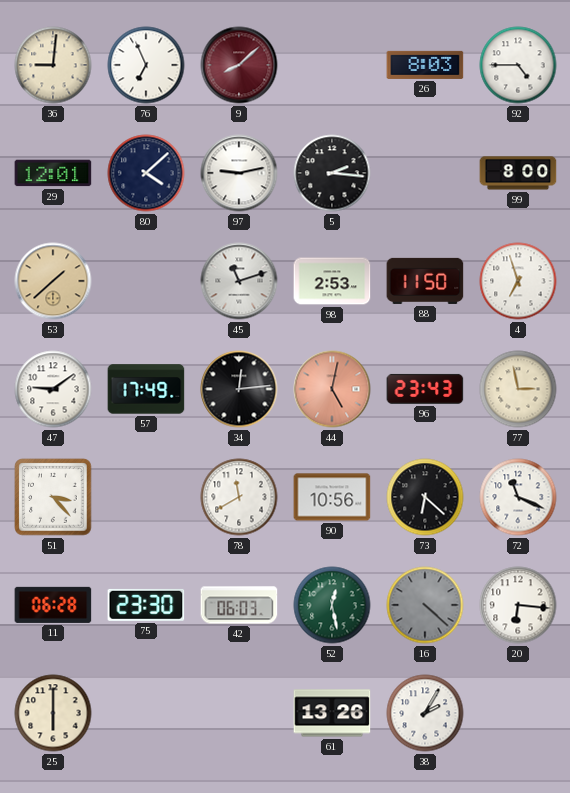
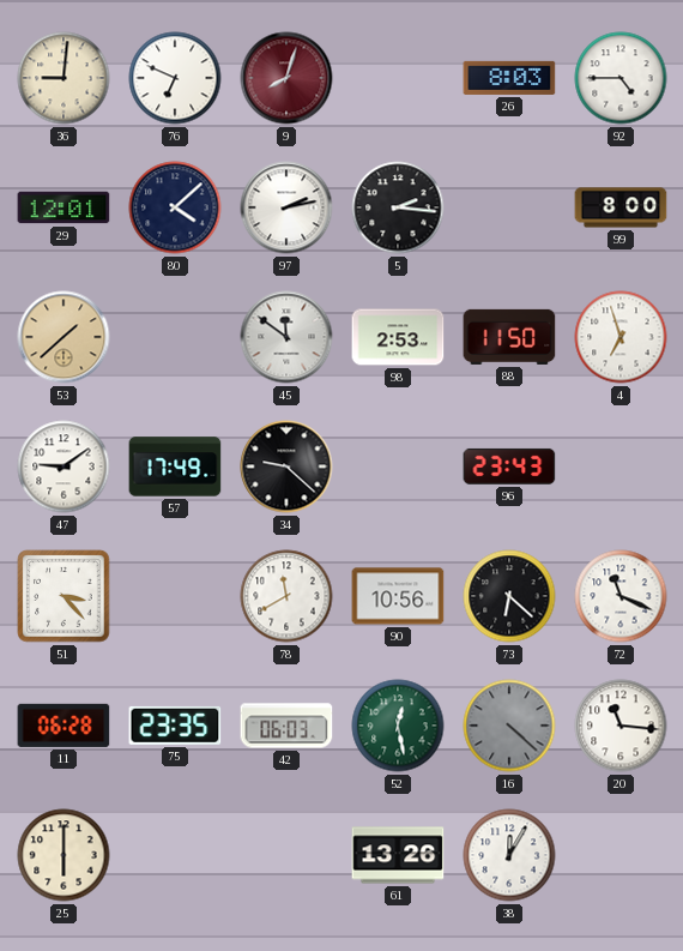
76: 6:56 -> 6:49
9: 8:08 -> 8:03
97: 9:13 -> 2:13
45: 11:12 -> 11:51
34: 12:14 -> 9:22
44: 5:02 -> none
77: 2:58 -> none
75: 23:30 -> 23:35
20: 6:16 -> 11:16
38: 2:05 -> 12:05
